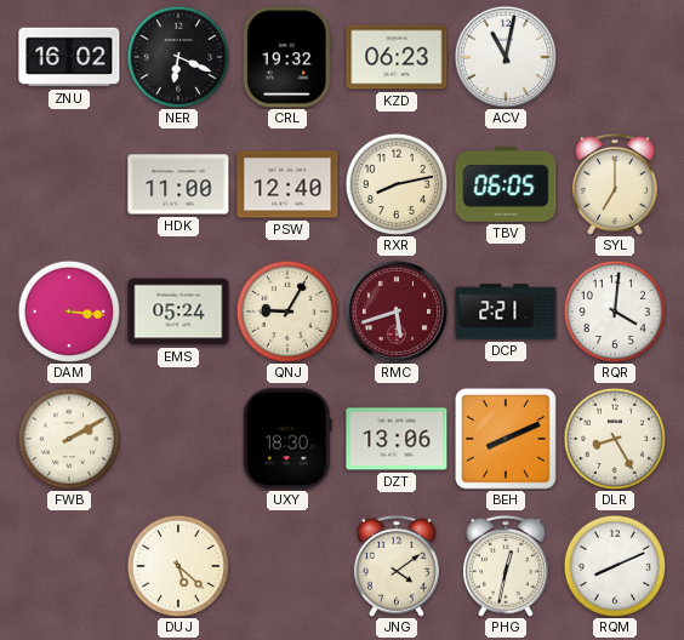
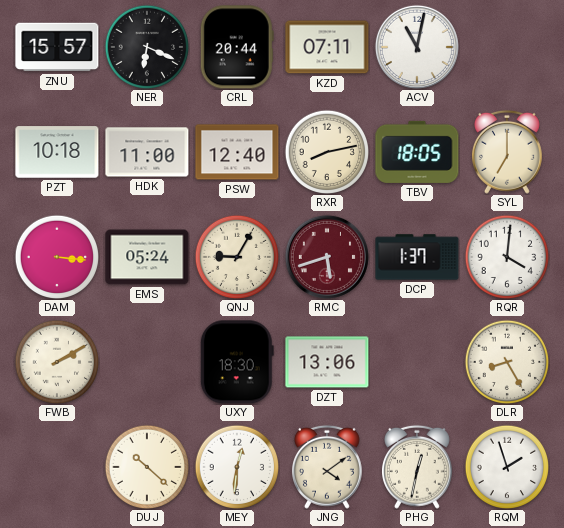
ZNU: 16:02 -> 15:57
CRL: 19:32 -> 20:44
KZD: 06:23 -> 07:11
PZT: none -> 10:18
TBV: 06:05 -> 18:05
DCP: 2:21 -> 1:37
BEH: 8:11 -> none
DUJ: 5:22 -> 10:22
MEY: none -> 12:31
RQM: 8:11 -> 1:57
